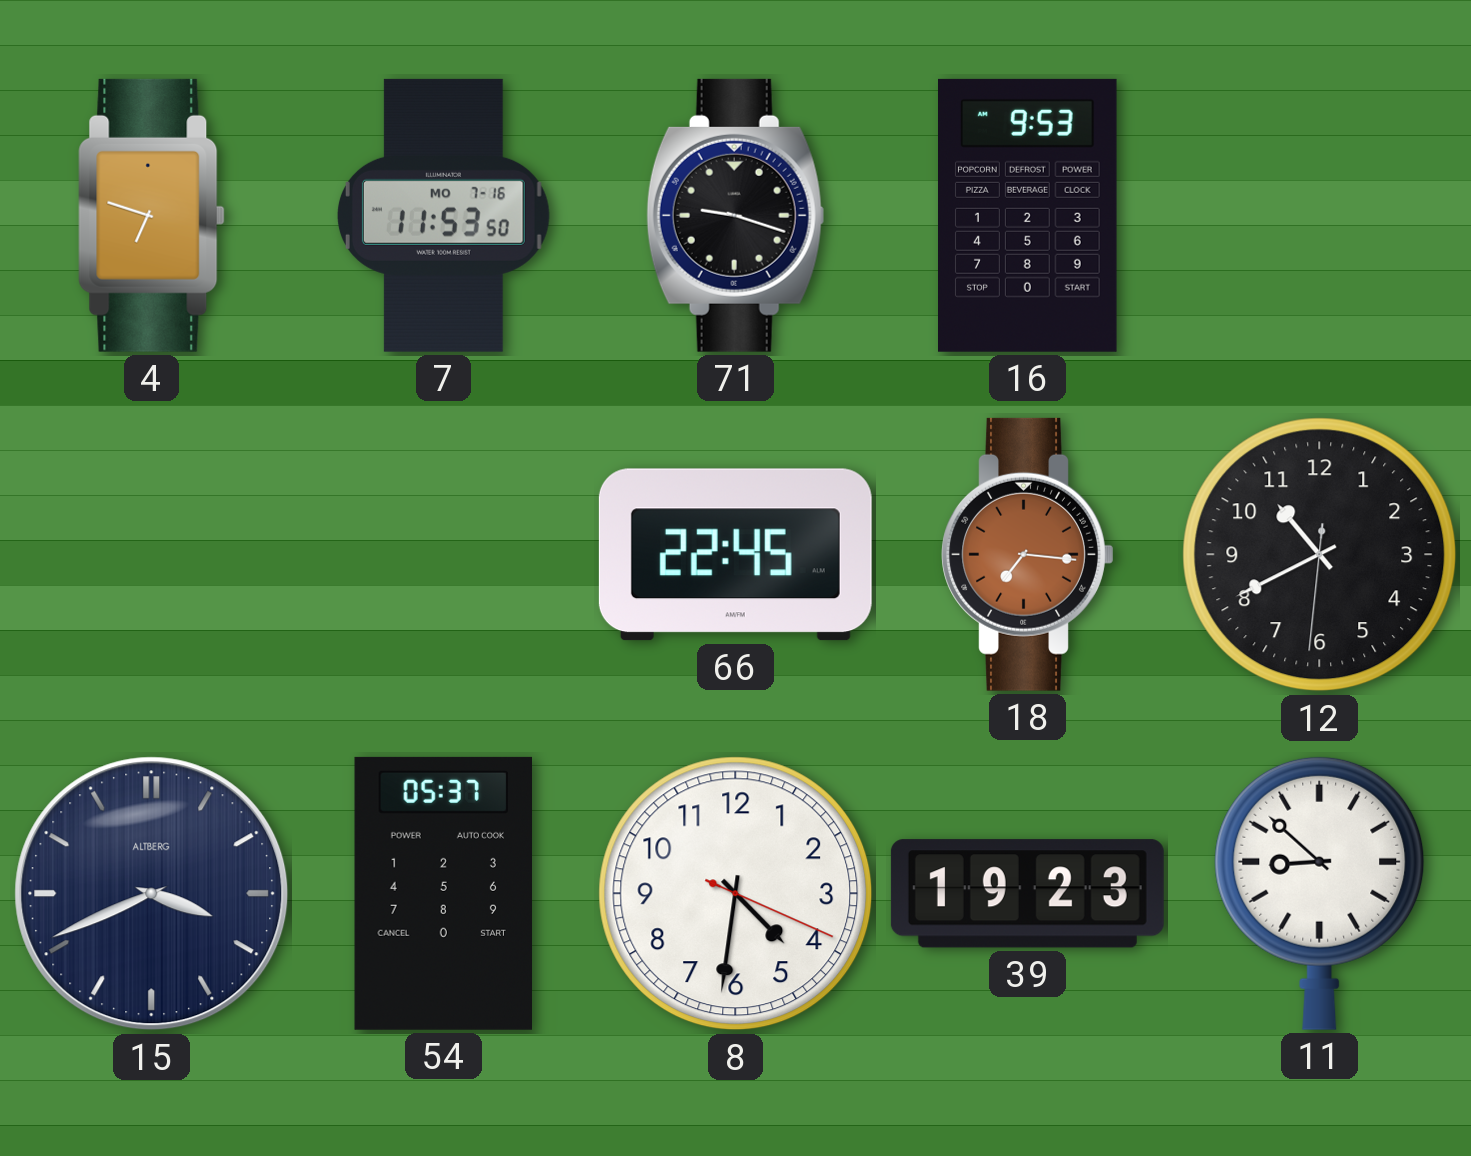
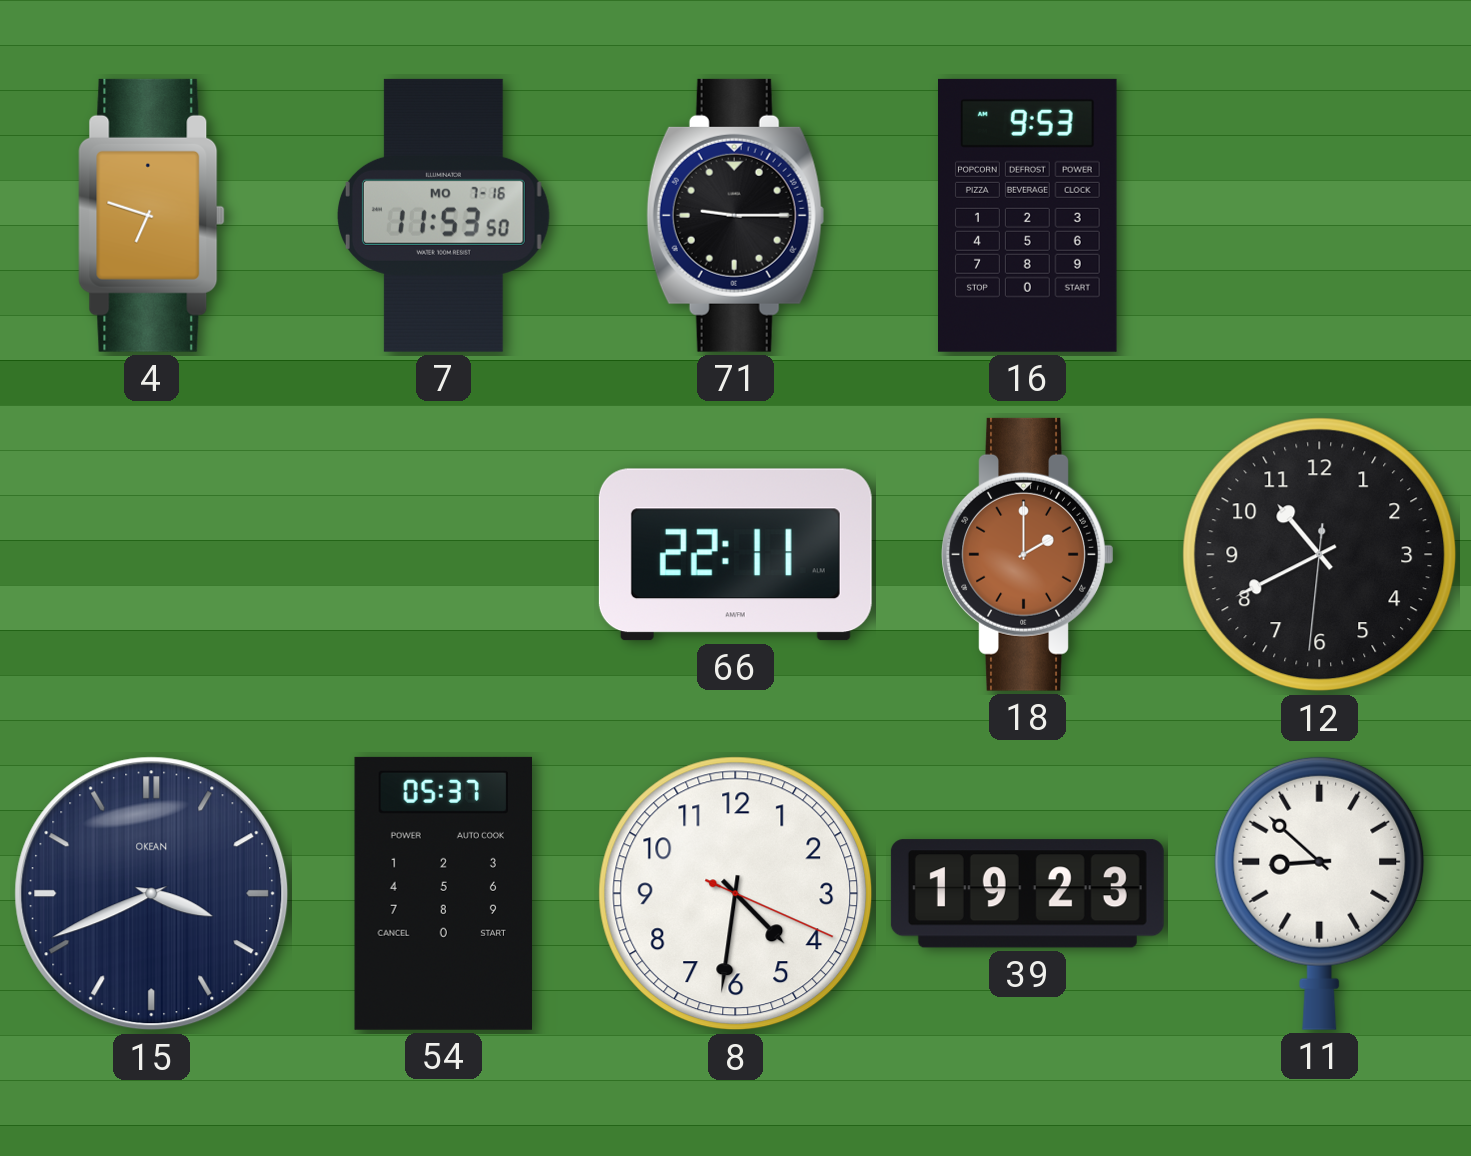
71: 9:18 -> 9:15
66: 22:45 -> 22:11
18: 7:16 -> 2:00
15 brand: ALTBERG -> OKEAN
